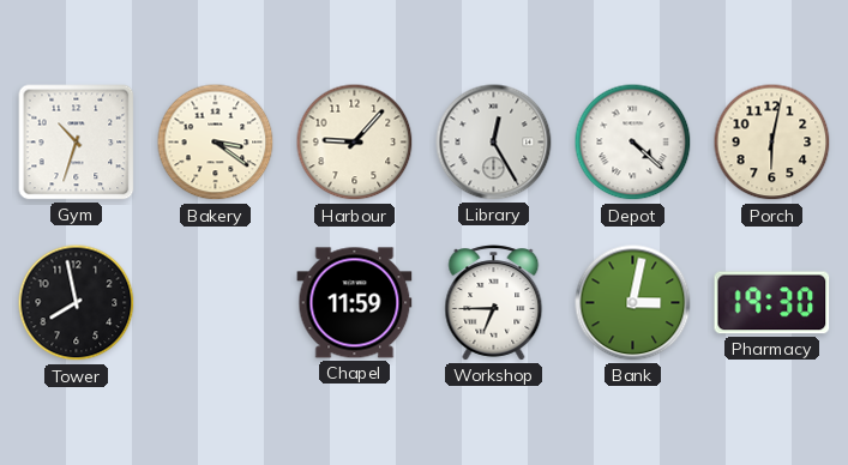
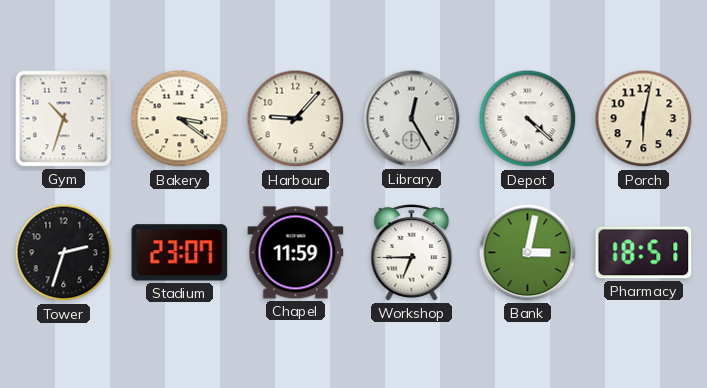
Tower: 7:58 -> 2:33
Stadium: none -> 23:07
Pharmacy: 19:30 -> 18:51
